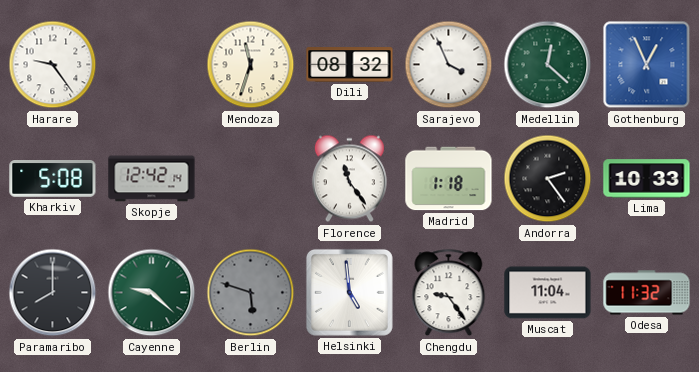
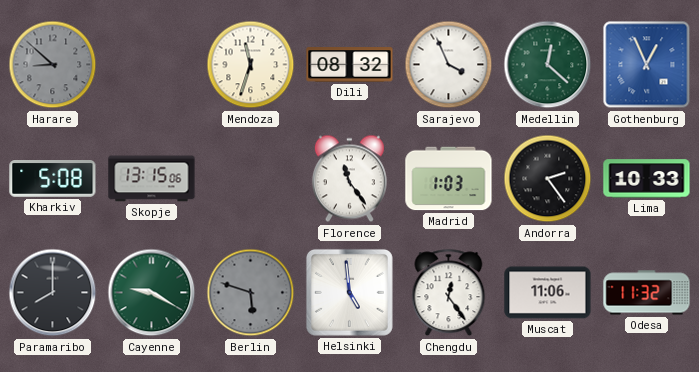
Harare: 9:24 -> 8:52
Harare dial: white -> grey
Skopje: 12:42 -> 13:15
Madrid: 1:18 -> 1:03
Cayenne: 9:22 -> 9:20
Chengdu: 9:24 -> 12:24
Muscat: 11:04 -> 11:06
